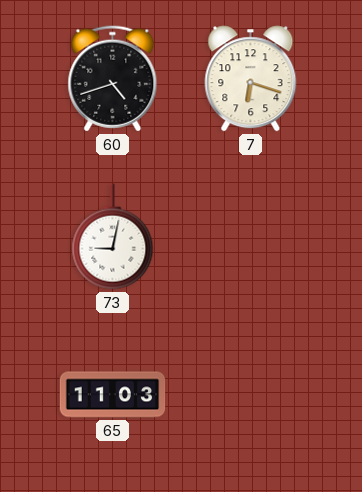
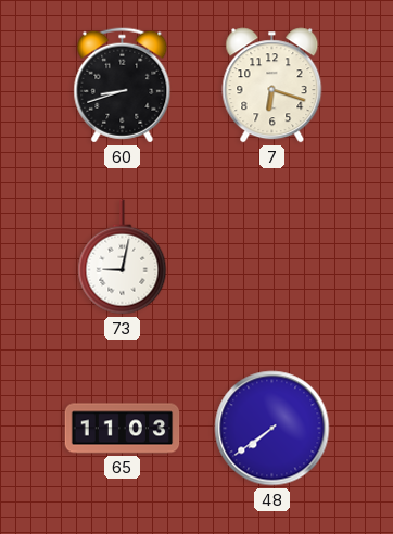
60: 4:42 -> 8:42
48: none -> 7:39
